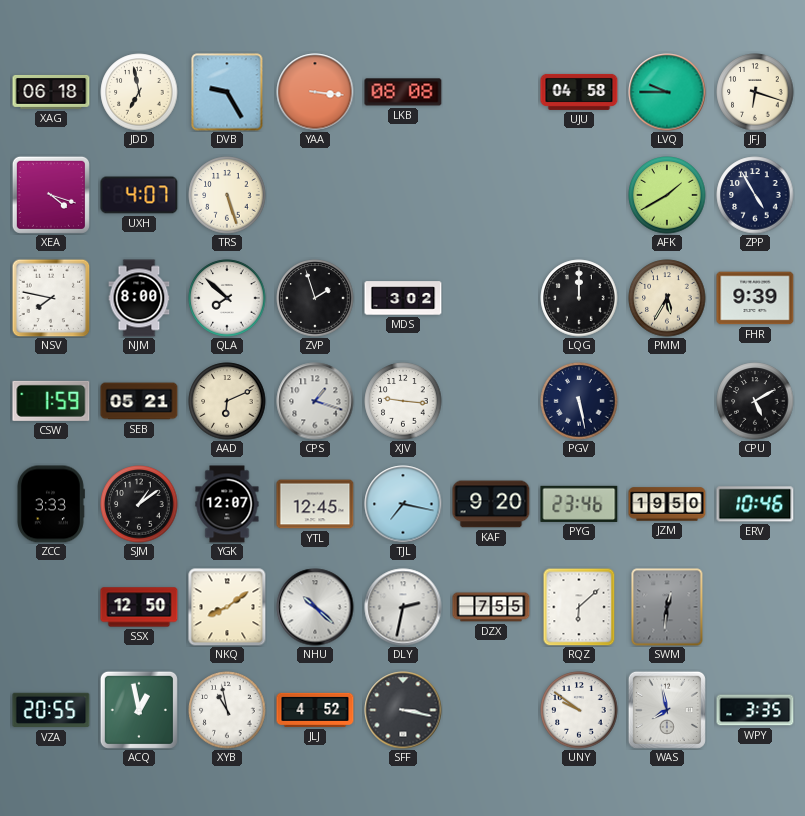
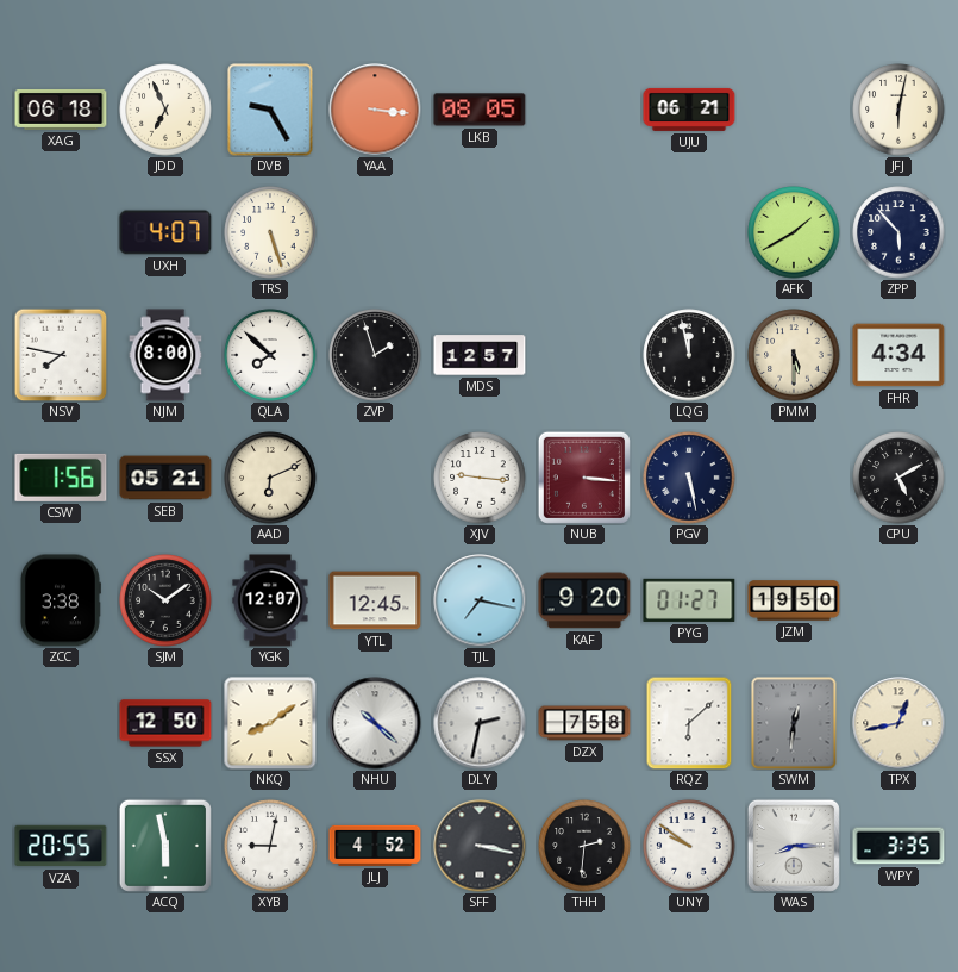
JDD: 6:58 -> 6:56
LKB: 08:08 -> 08:05
UJU: 04:58 -> 06:21
LVQ: 9:45 -> none
JFJ: 6:18 -> 6:02
XEA: 4:18 -> none
ZPP: 4:55 -> 5:53
MDS: 3:02 -> 12:57
LQG: 12:00 -> 11:58
PMM: 5:35 -> 5:30
FHR: 9:39 -> 4:34
CSW: 1:59 -> 1:56
CPS: 1:18 -> none
NUB: none -> 3:16
ZCC: 3:33 -> 3:38
SJM: 1:09 -> 10:09
PYG: 23:46 -> 01:27
ERV: 10:46 -> none
DZX: 7:55 -> 7:58
TPX: none -> 12:43
ACQ: 12:58 -> 5:58
XYB: 10:58 -> 9:02
THH: none -> 2:31
WAS: 7:58 -> 8:15
